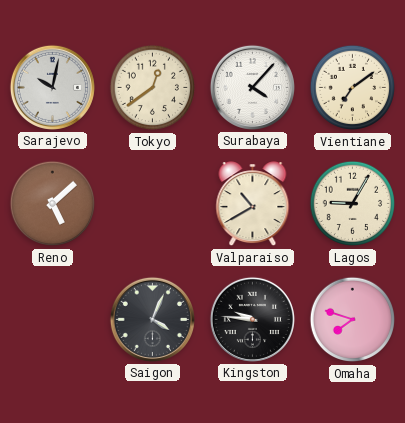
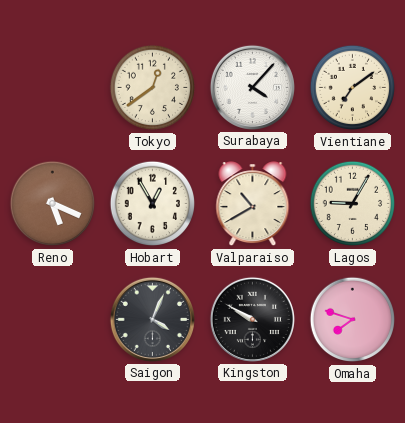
Sarajevo: 10:02 -> none
Reno: 5:08 -> 5:19
Hobart: none -> 12:55
Kingston: 9:46 -> 9:50
